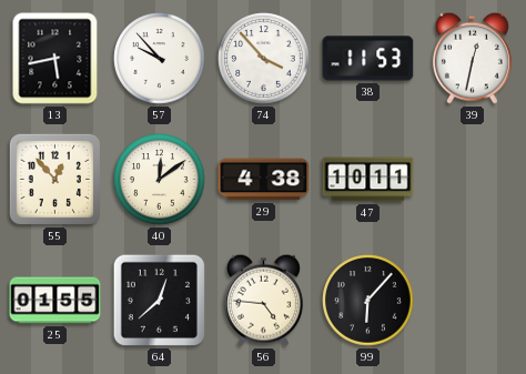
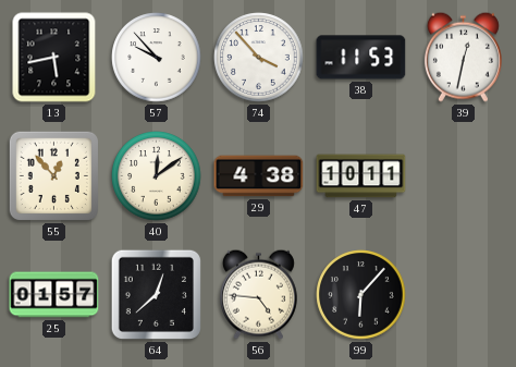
25: 01:55 -> 01:57
